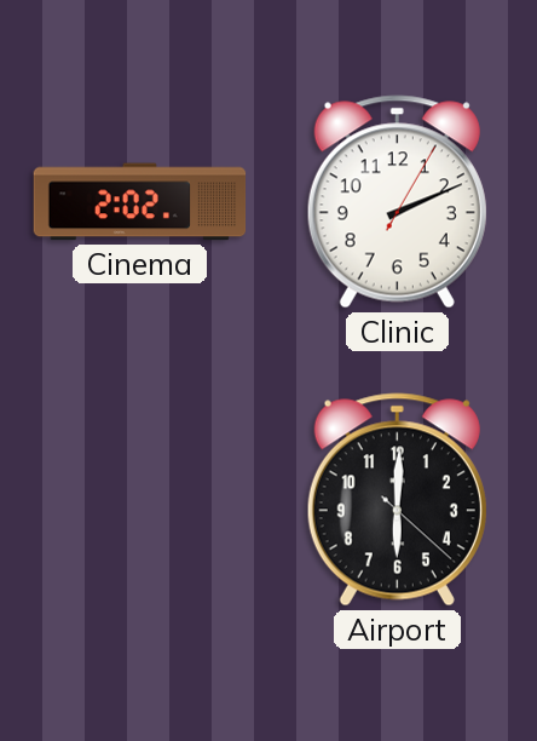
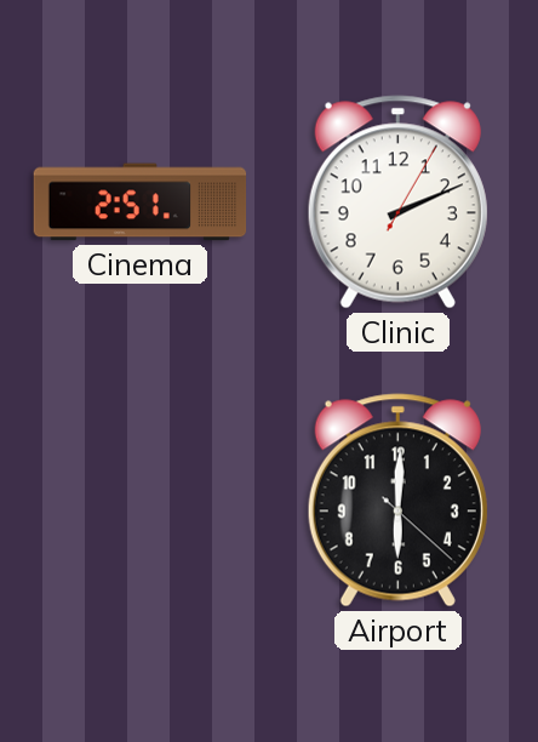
Cinema: 2:02 -> 2:51
